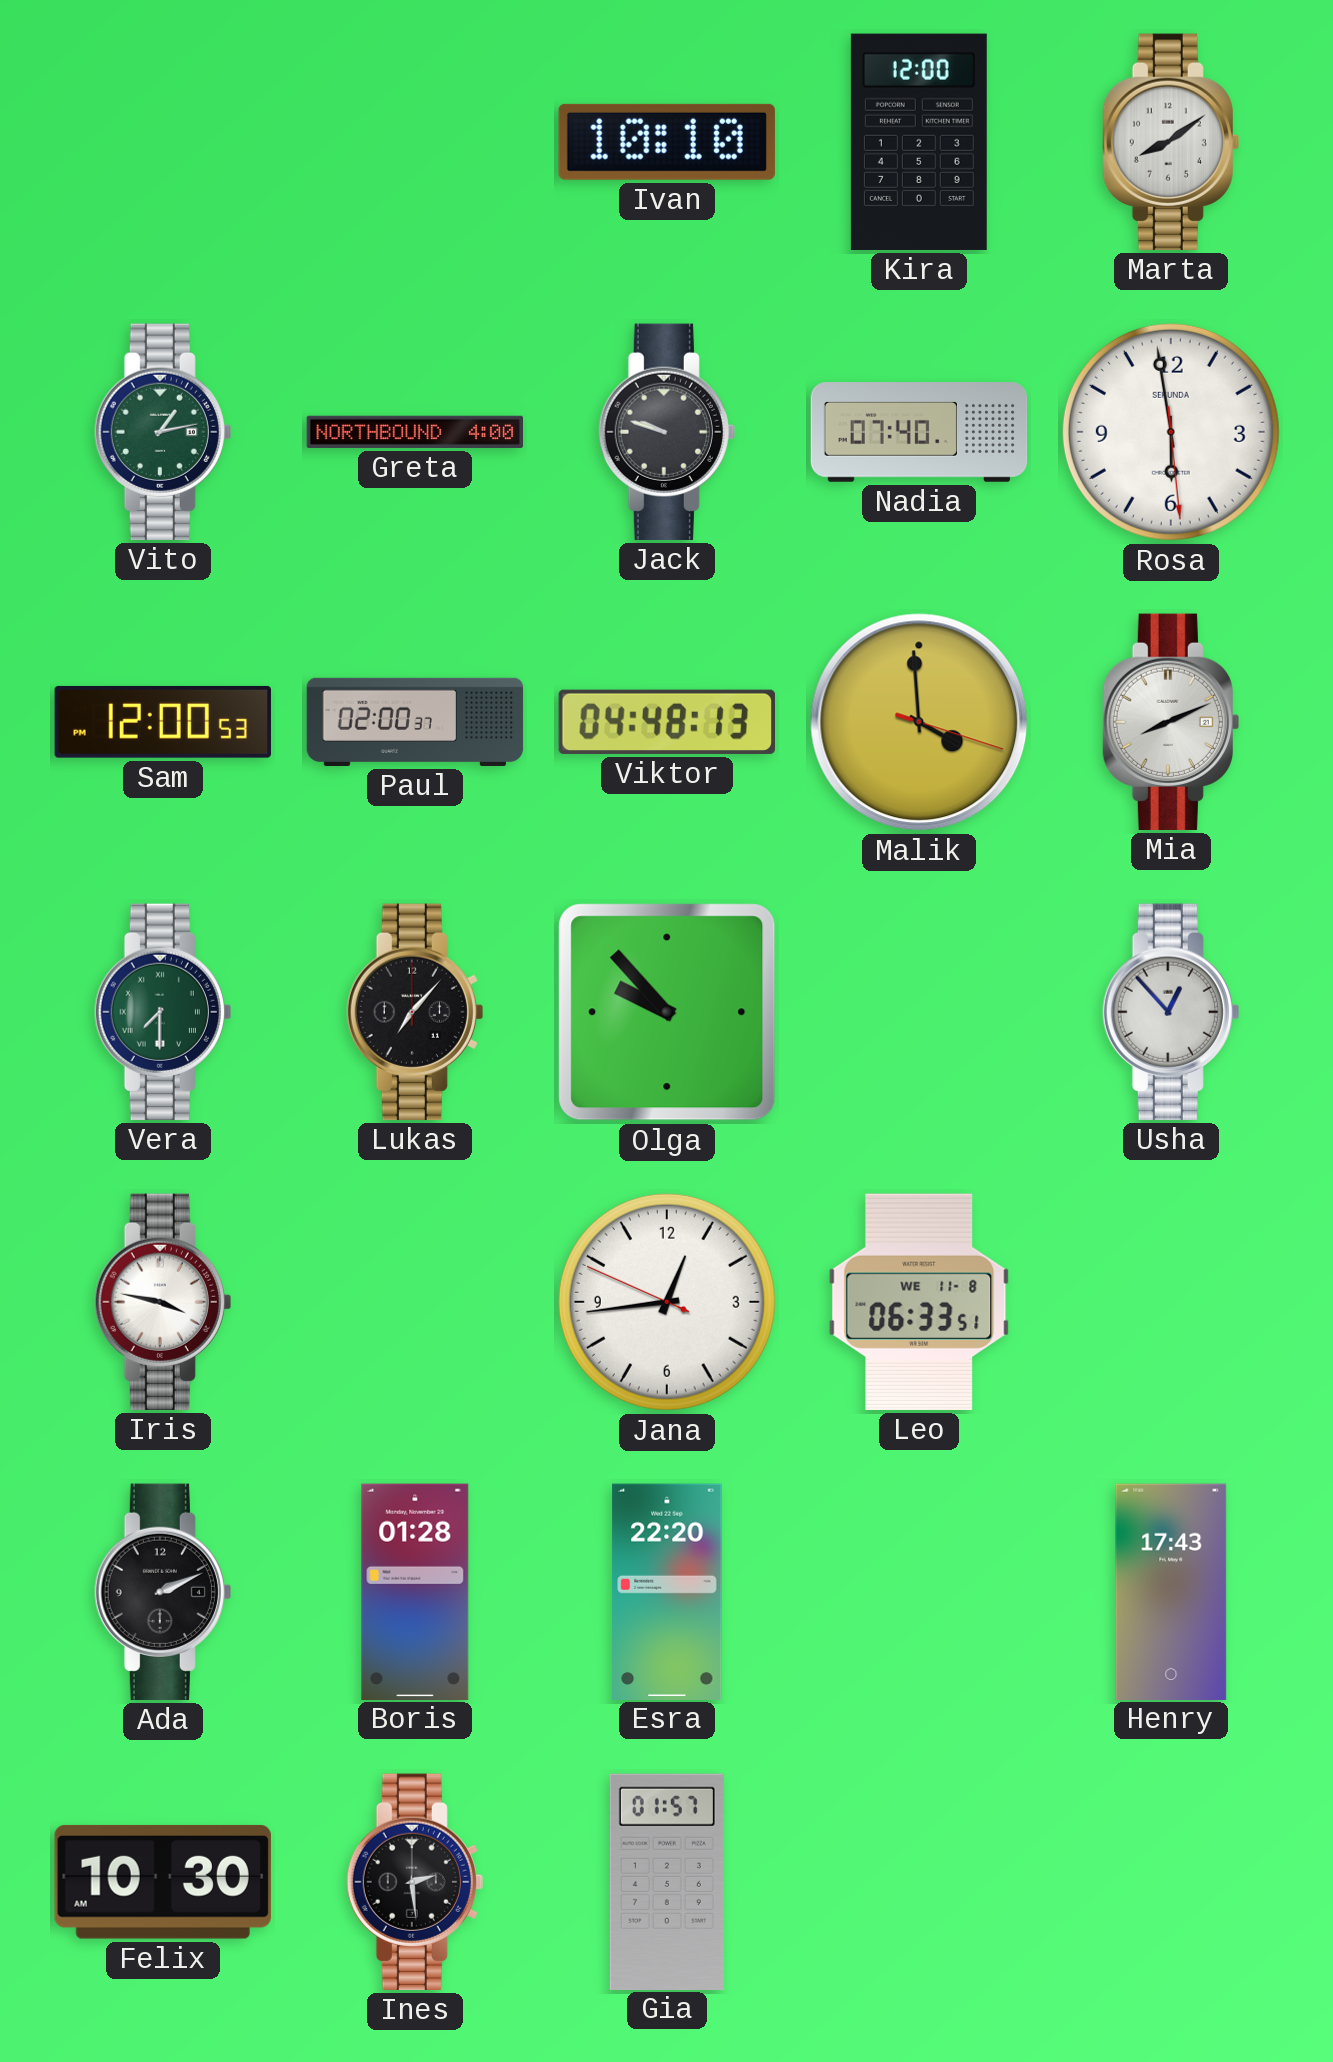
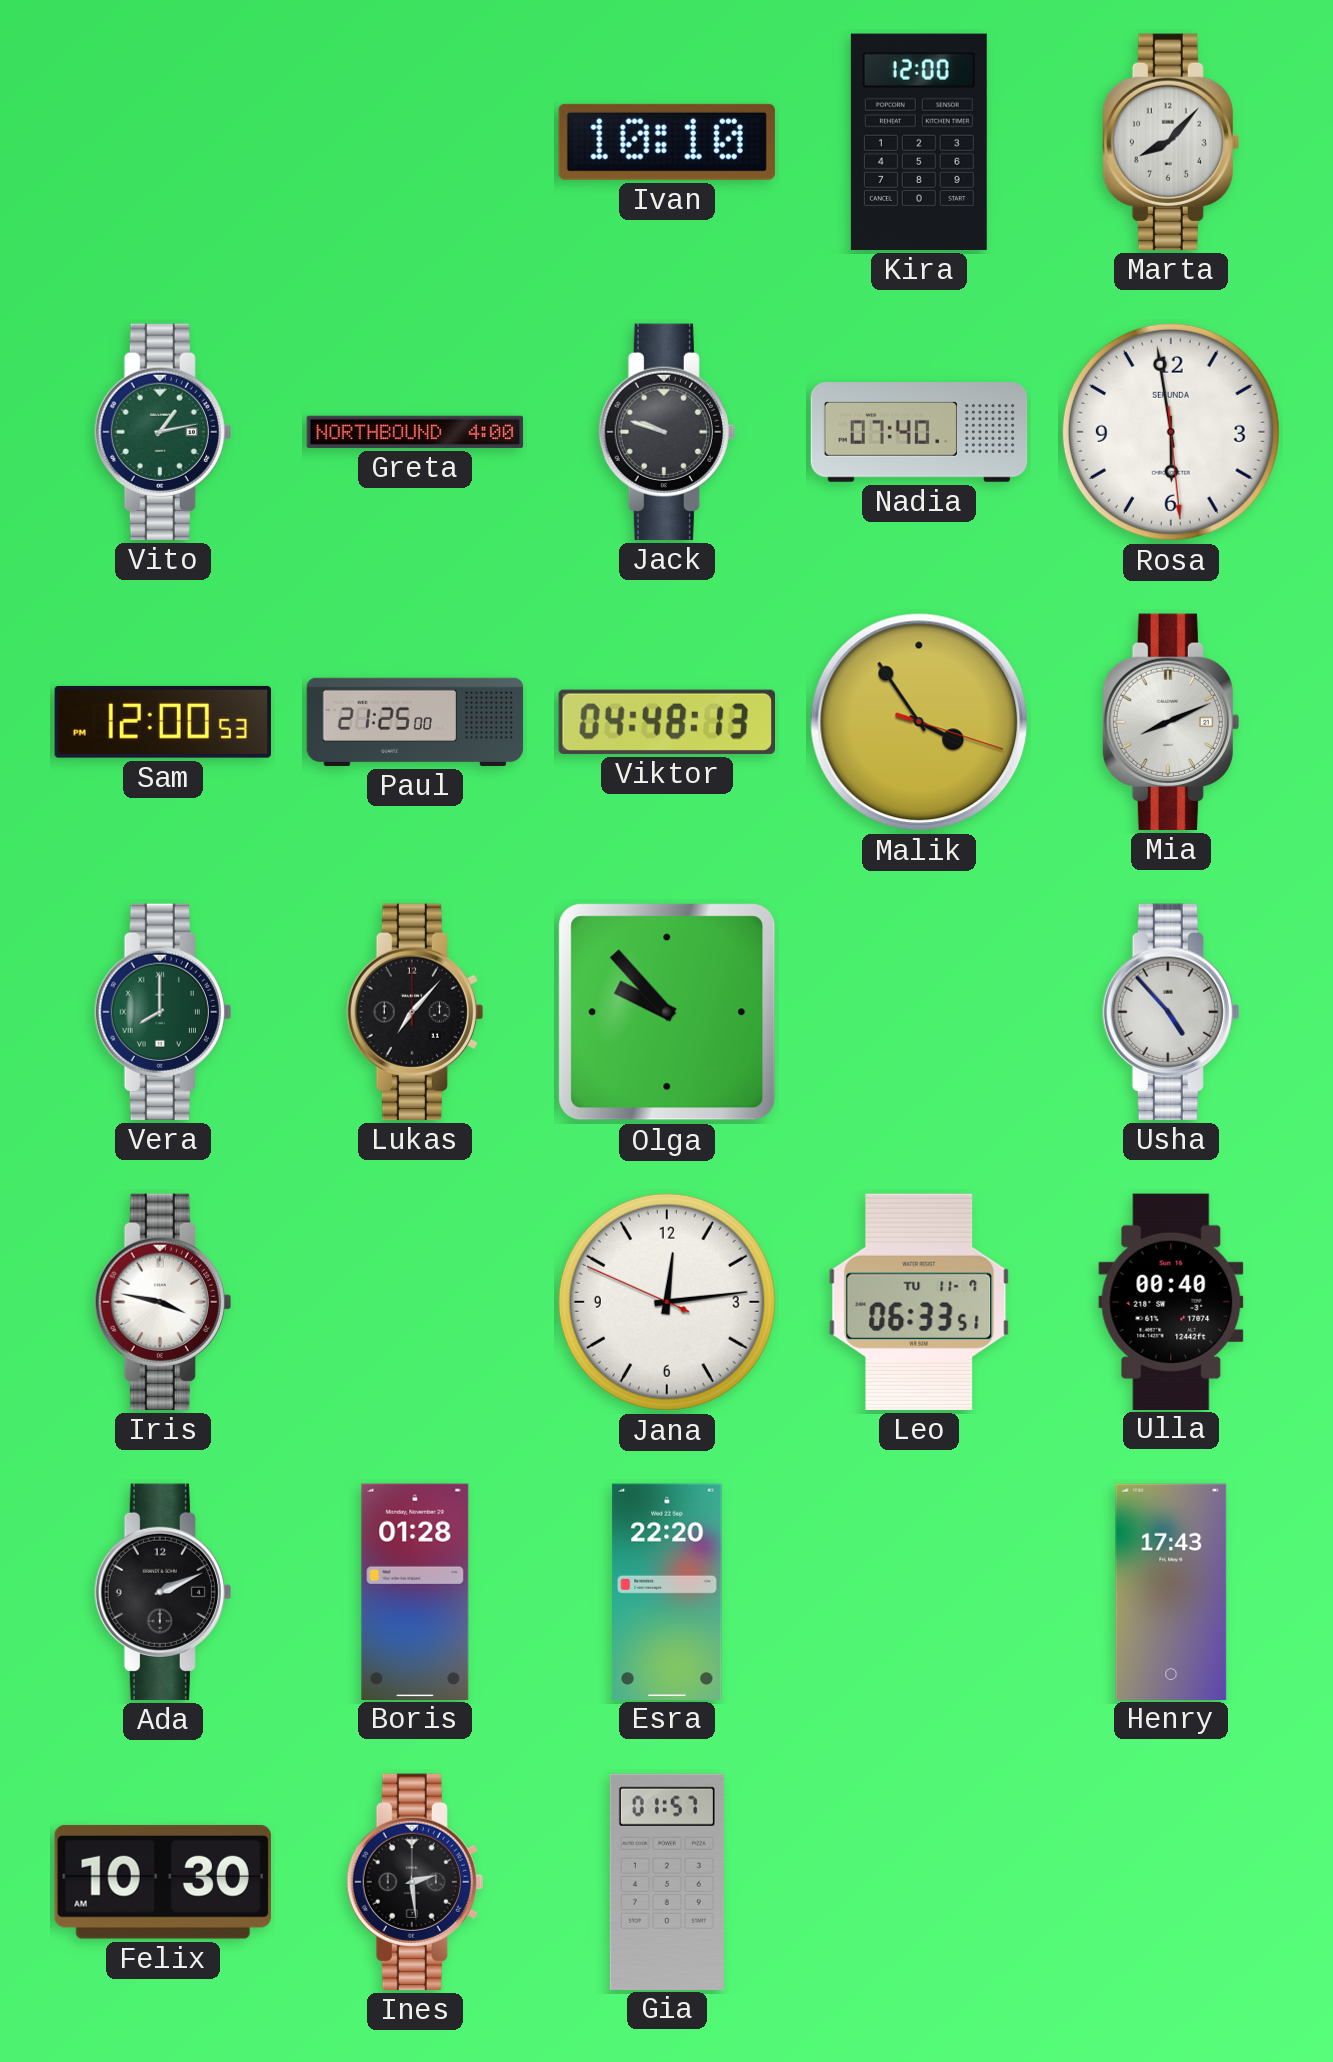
Marta: 8:09 -> 8:07
Paul: 02:00 -> 21:25
Malik: 3:59 -> 3:54
Vera: 7:30 -> 8:00
Usha: 12:53 -> 4:53
Jana: 12:43 -> 12:13
Leo date: WE 11-8 -> TU 11-7
Ulla: none -> 00:40
